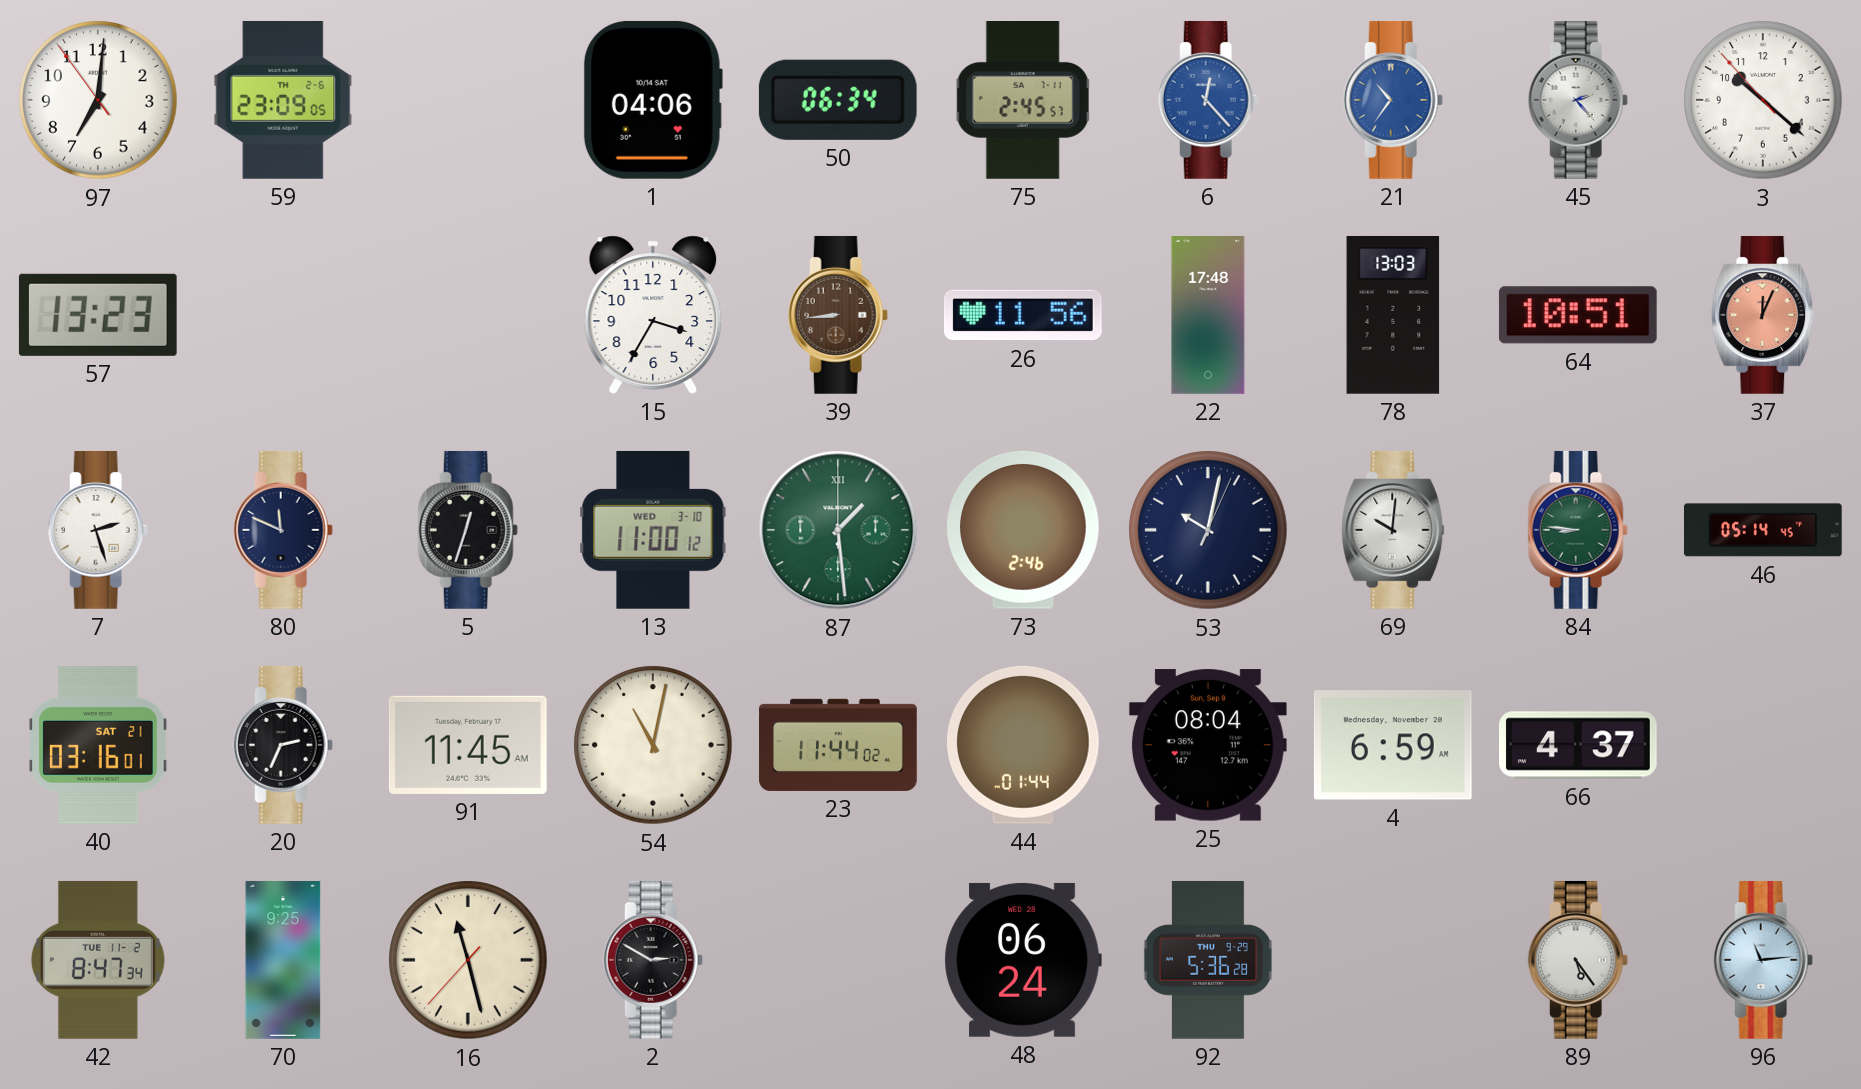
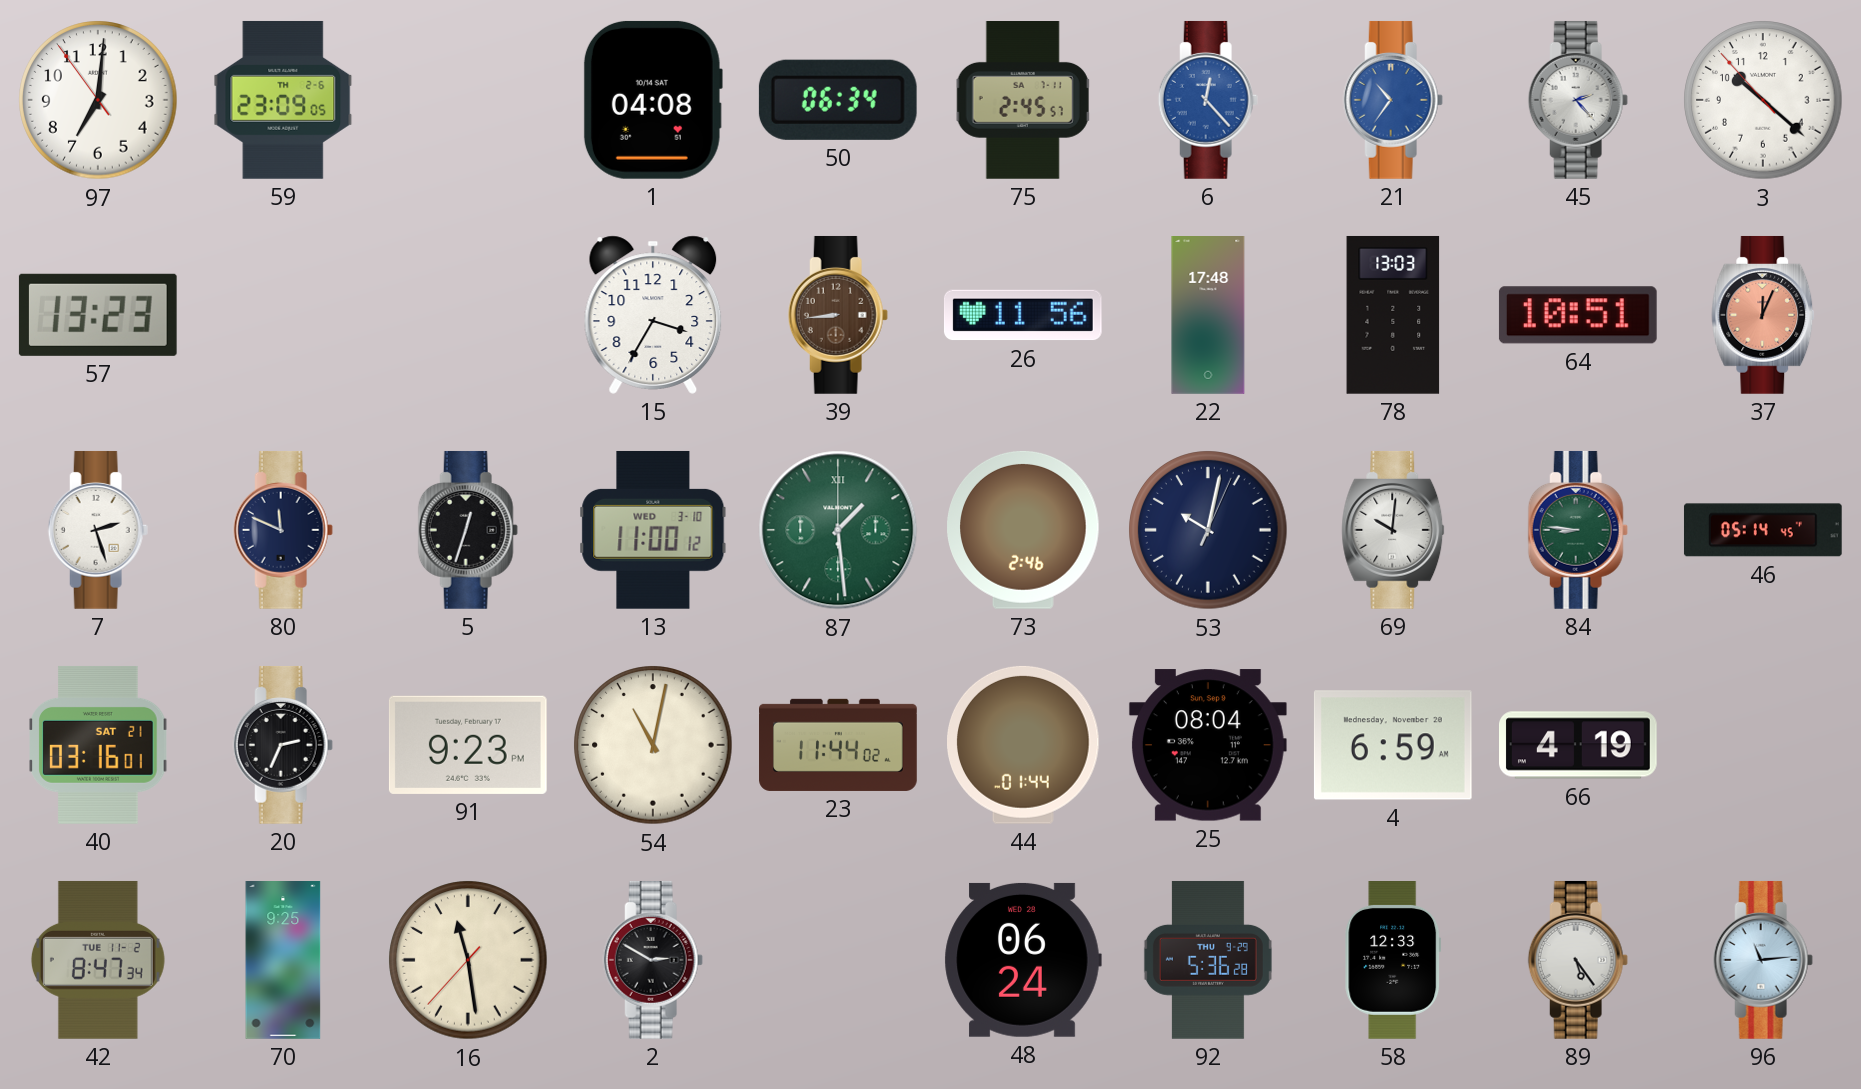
1: 04:06 -> 04:08
91: 11:45 -> 9:23
66: 4:37 -> 4:19
16: 11:27 -> 11:28
58: none -> 12:33
